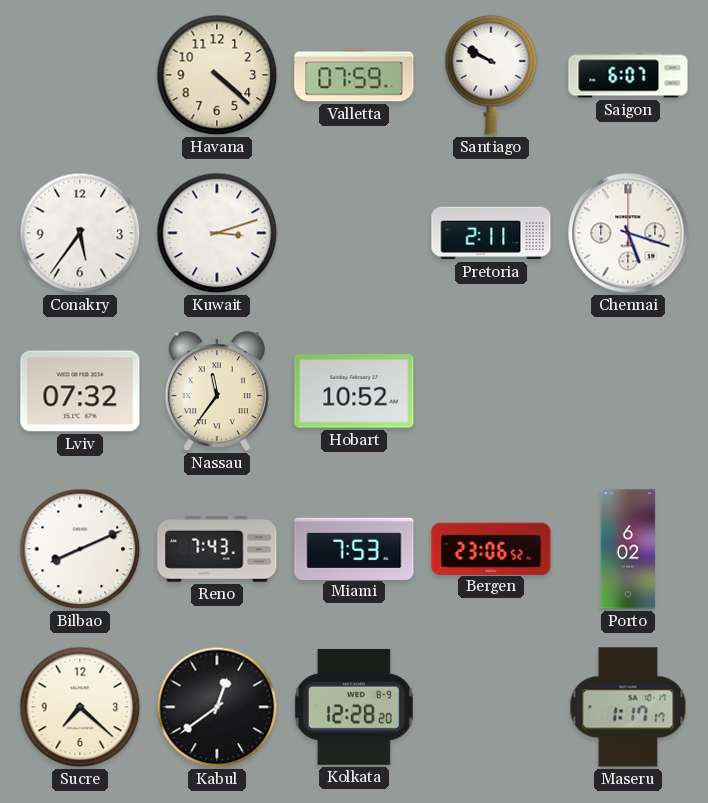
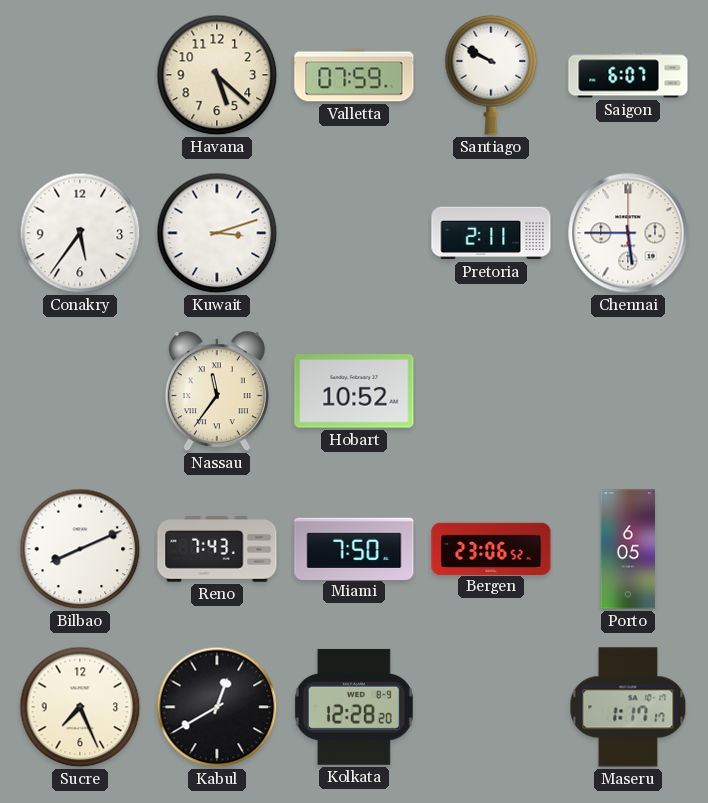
Havana: 4:22 -> 5:22
Chennai: 5:18 -> 5:45
Lviv: 07:32 -> none
Miami: 7:53 -> 7:50
Porto: 6:02 -> 6:05
Sucre: 7:22 -> 7:26
Kabul: 12:39 -> 12:40
